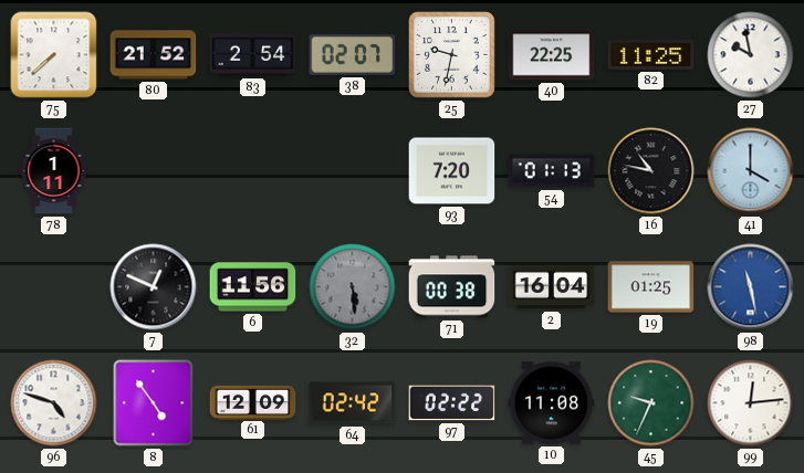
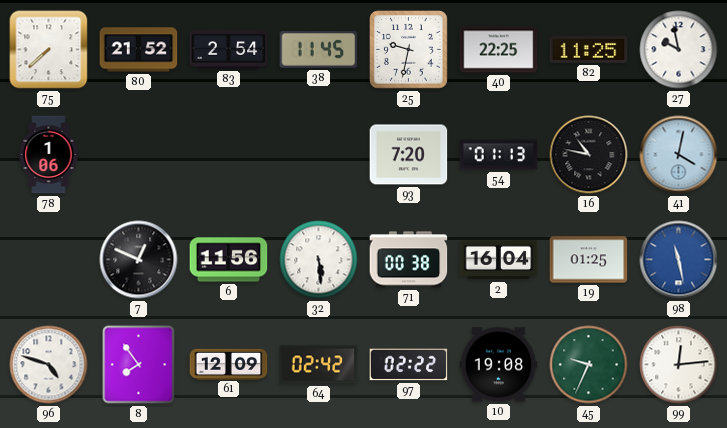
38: 02:07 -> 11:45
78: 1:11 -> 1:06
41: 4:00 -> 4:02
32 dial: grey -> white
8: 4:54 -> 7:54
10: 11:08 -> 19:08
